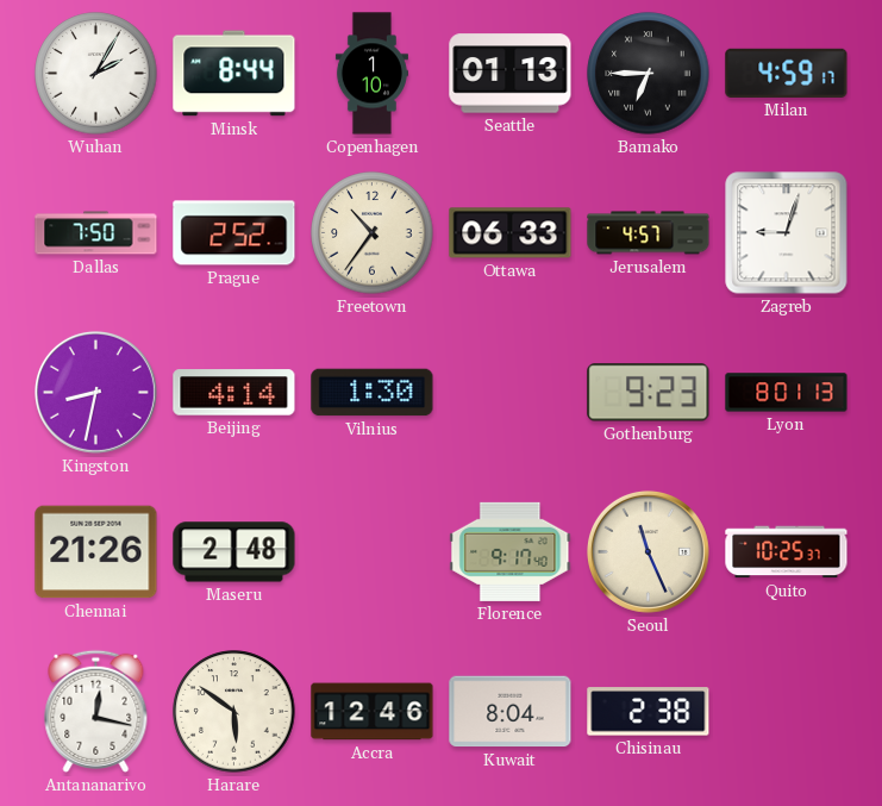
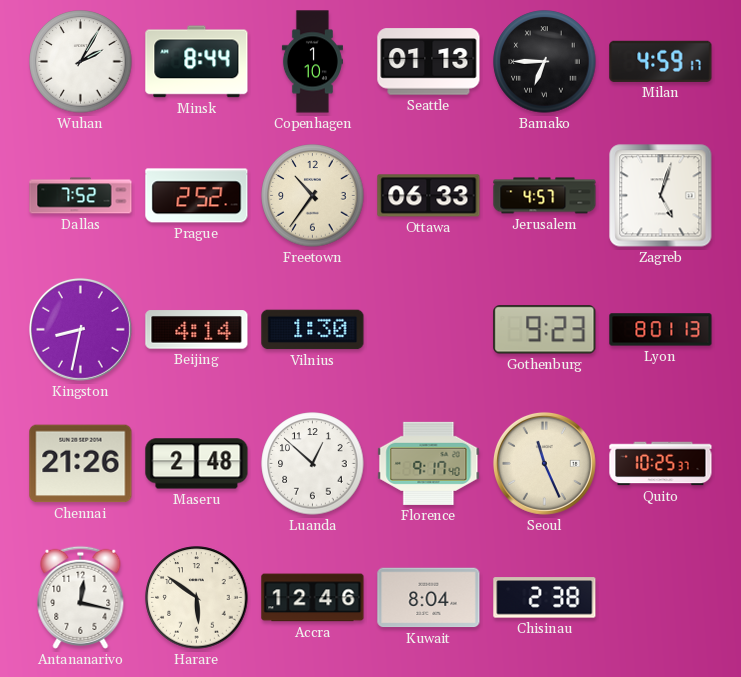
Dallas: 7:50 -> 7:52
Zagreb: 9:03 -> 5:03
Luanda: none -> 12:52
